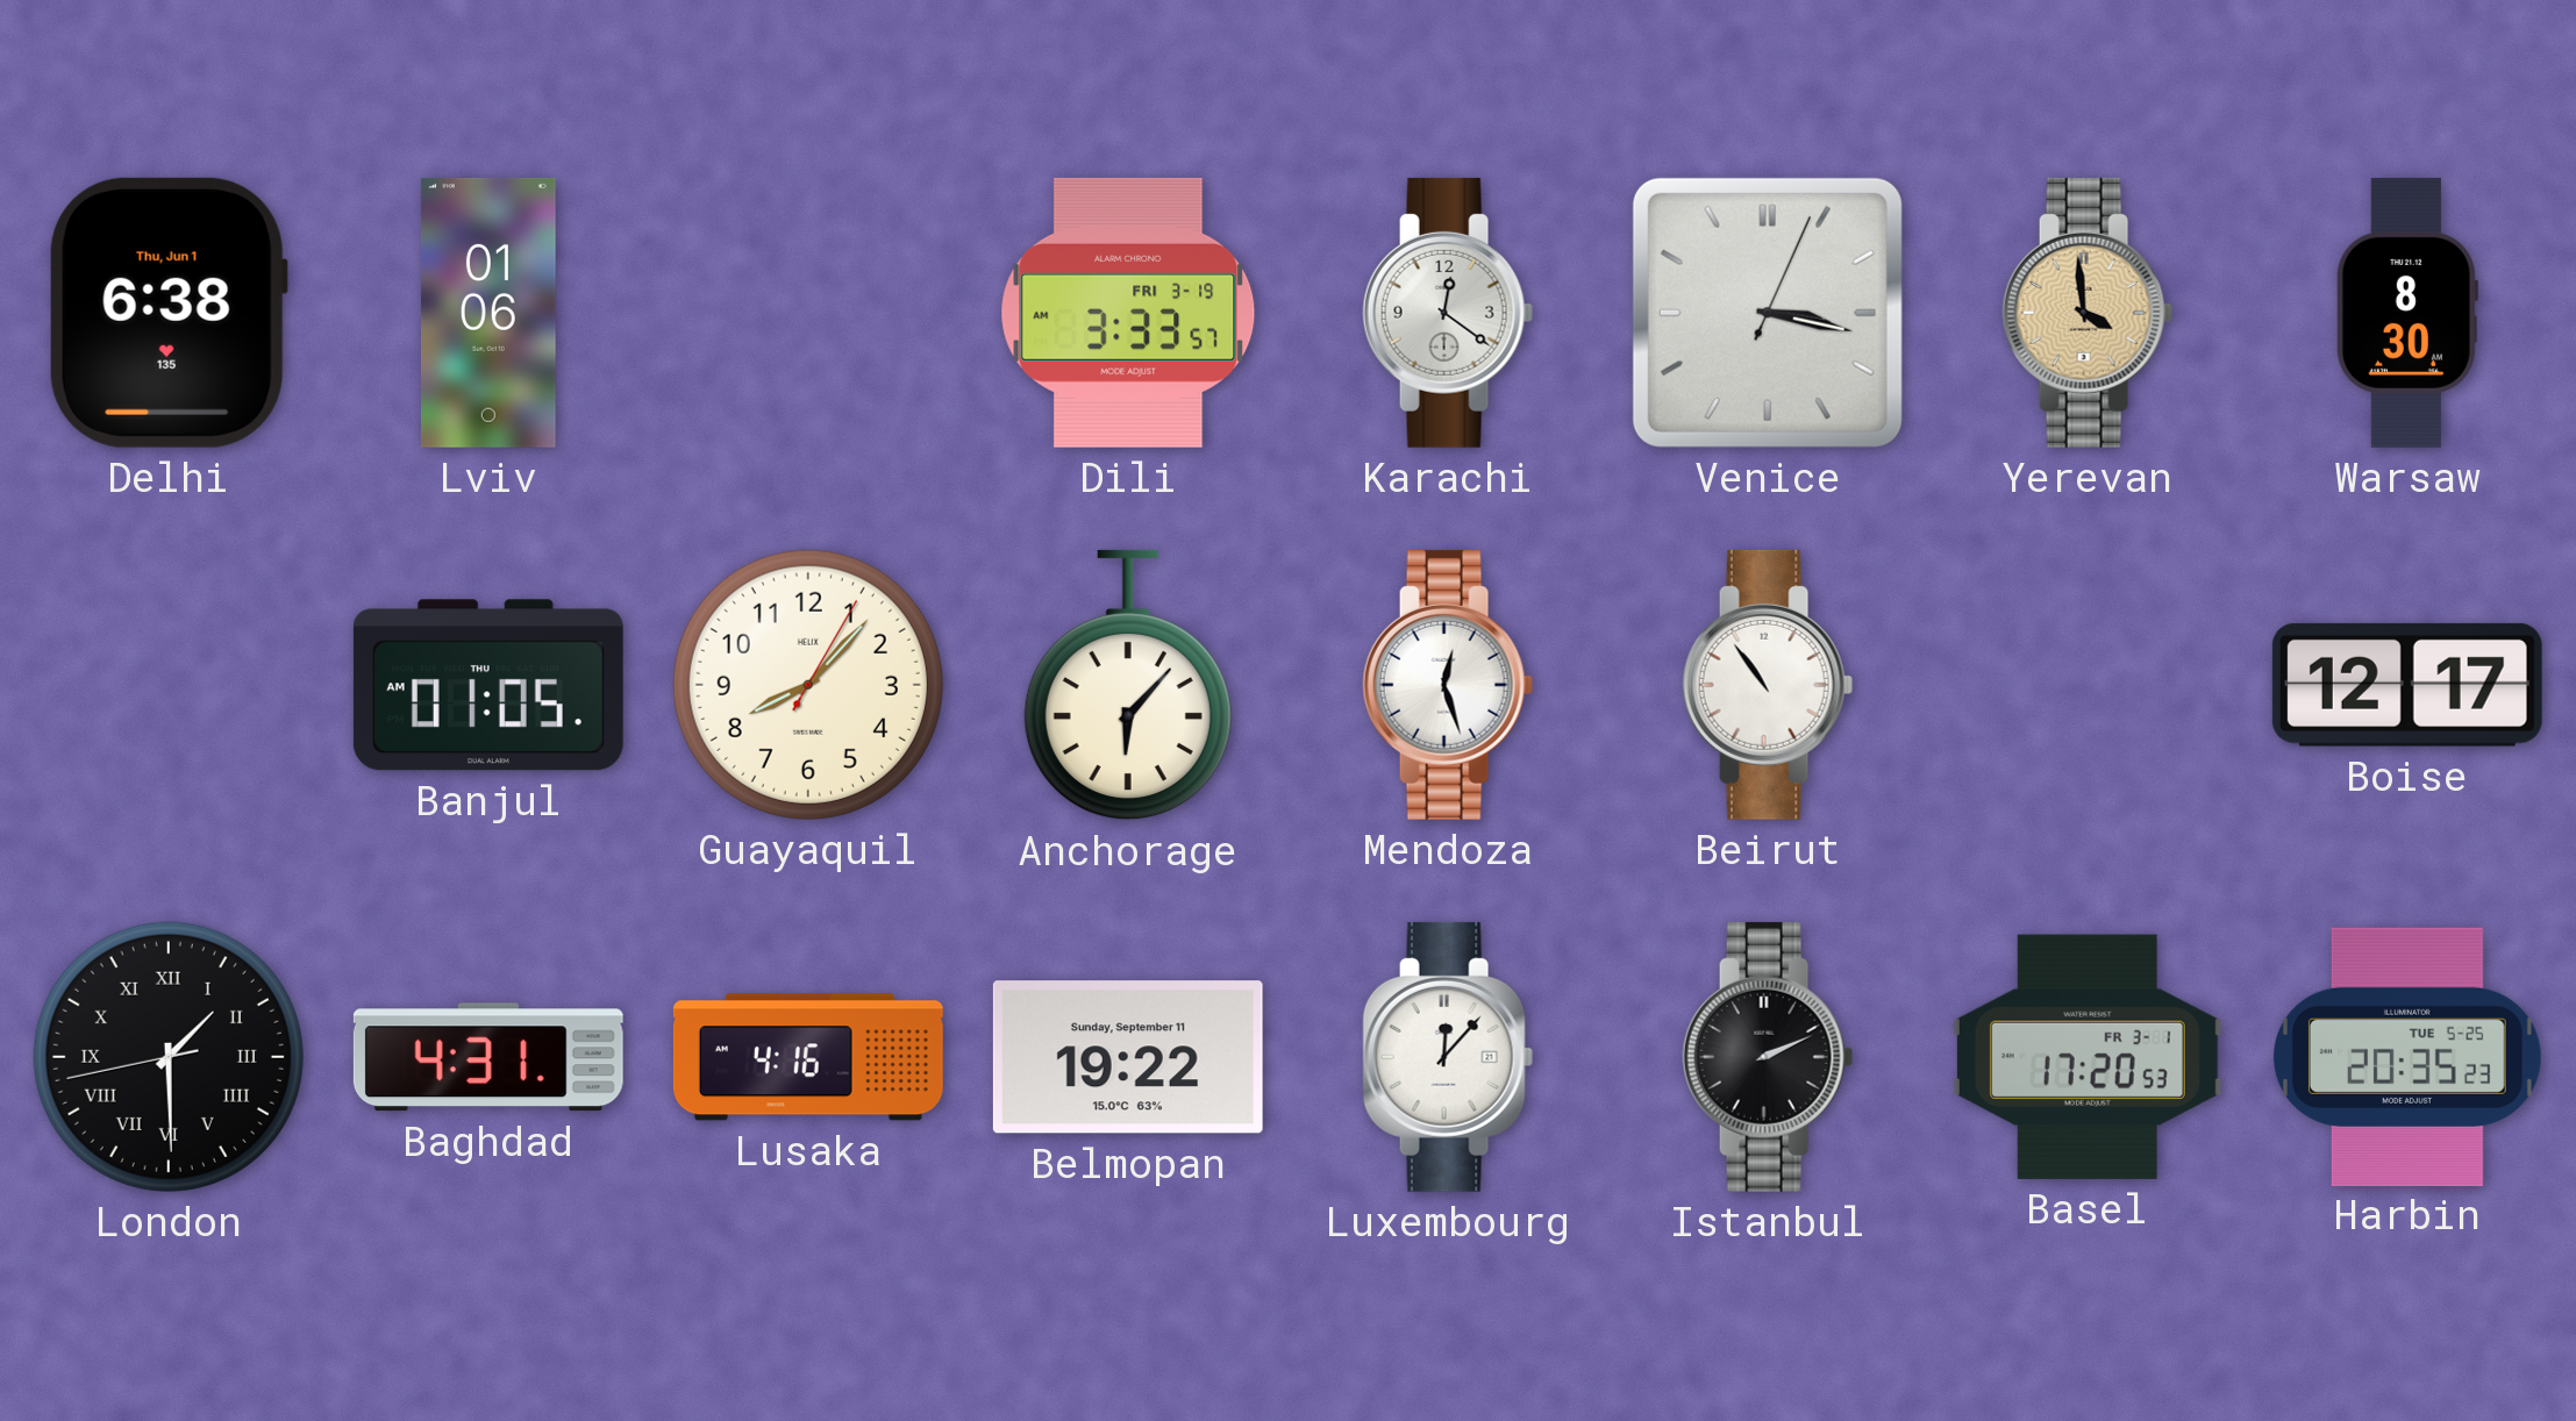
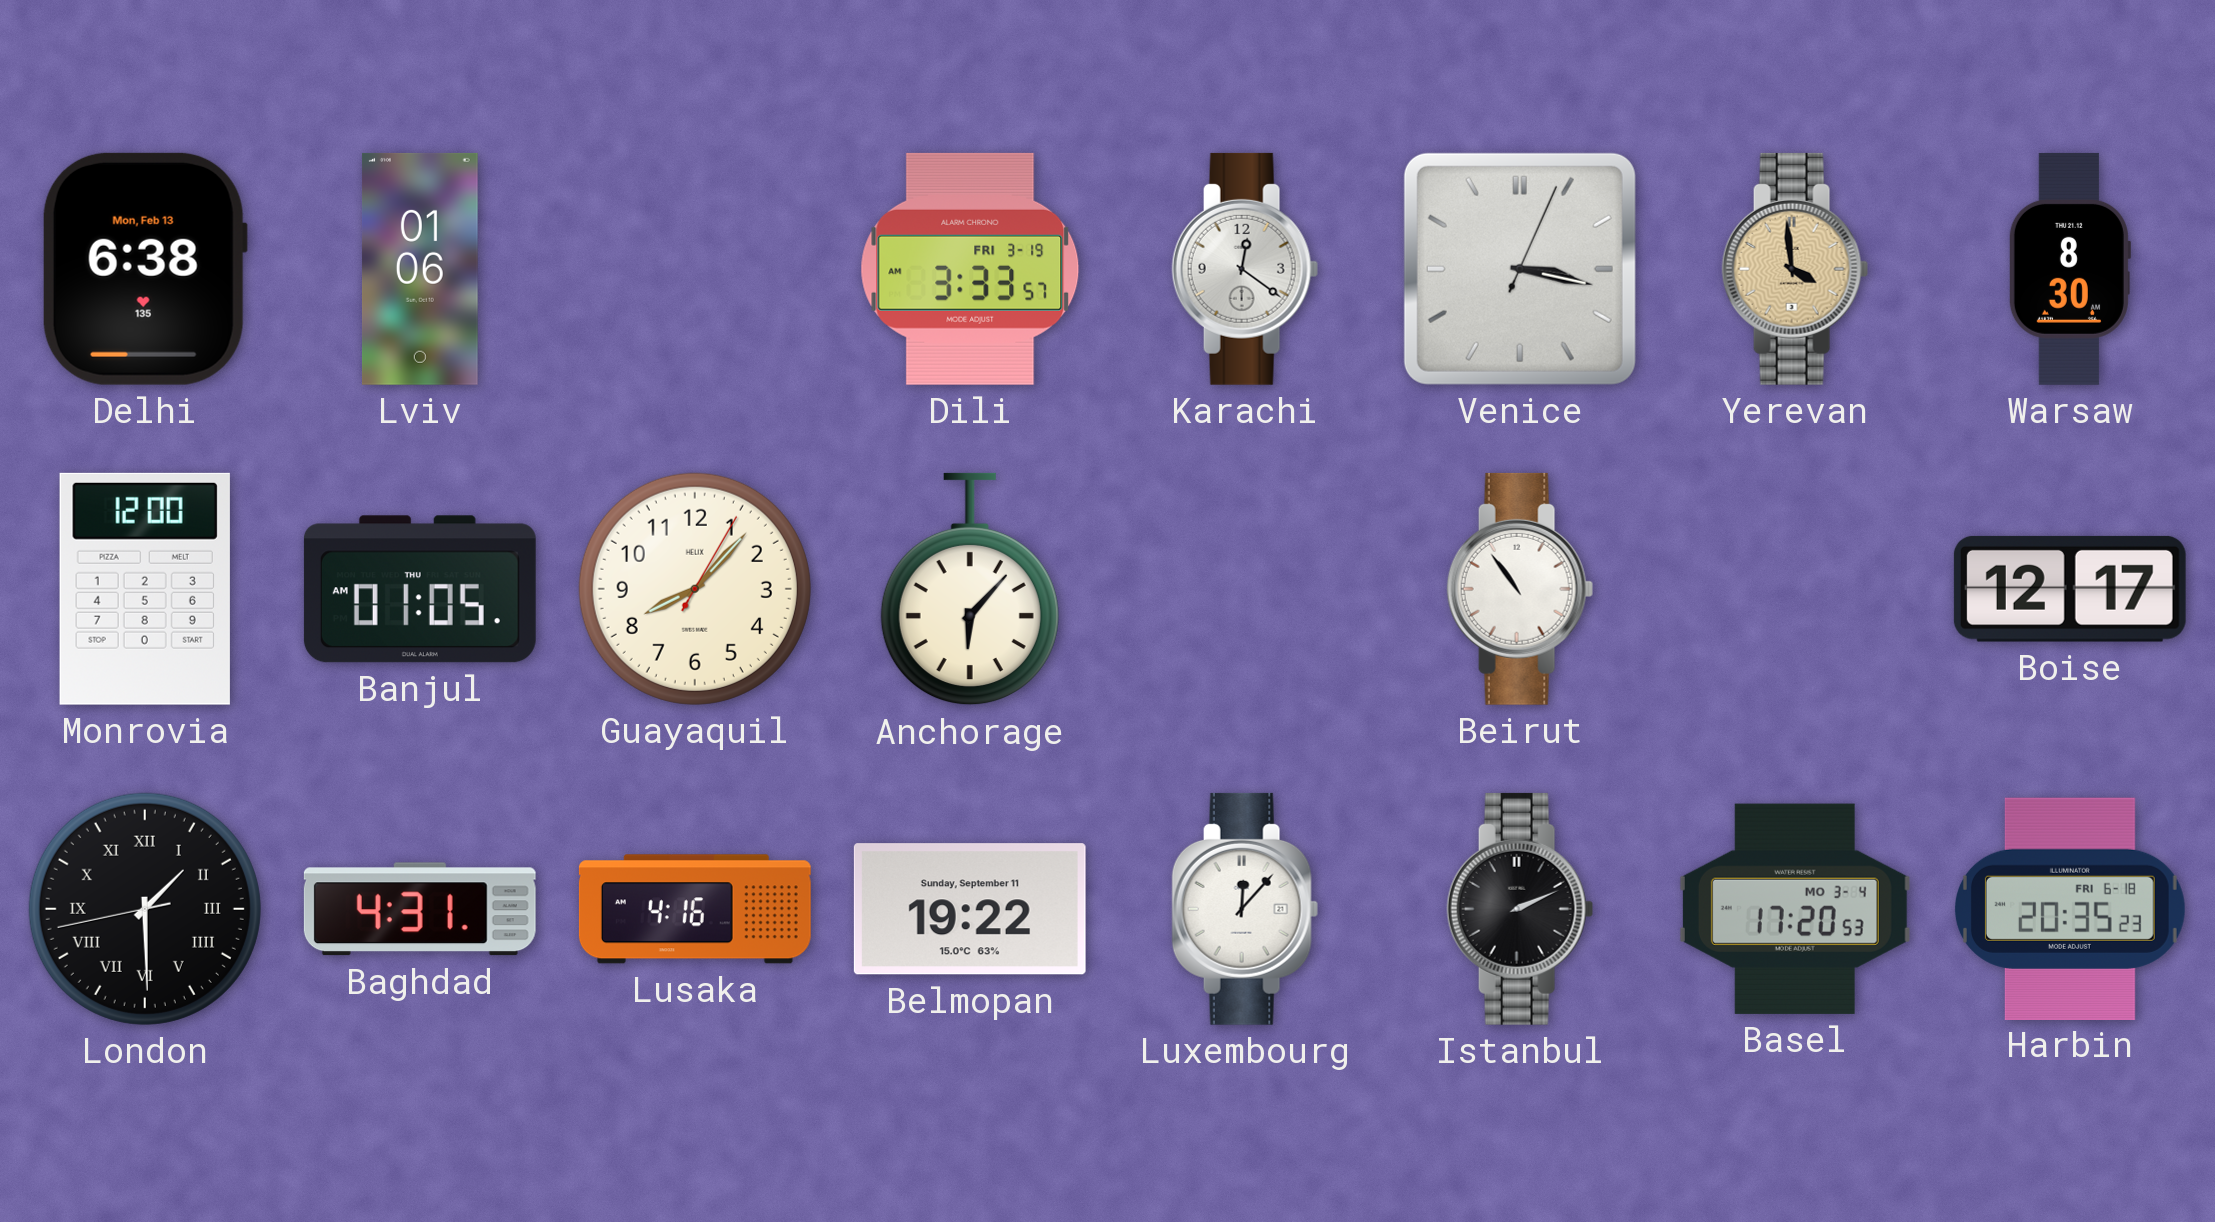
Delhi date: Thu, Jun 1 -> Mon, Feb 13
Monrovia: none -> 12:00
Mendoza: 12:27 -> none
Basel date: FR 3-1 -> MO 3-4
Harbin date: TUE 5-25 -> FRI 6-18
